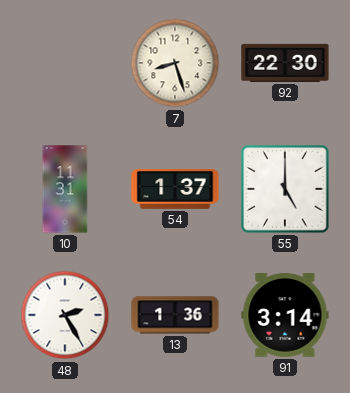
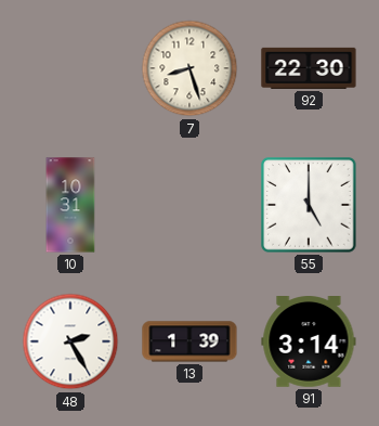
10: 11:31 -> 10:31
54: 1:37 -> none
13: 1:36 -> 1:39
